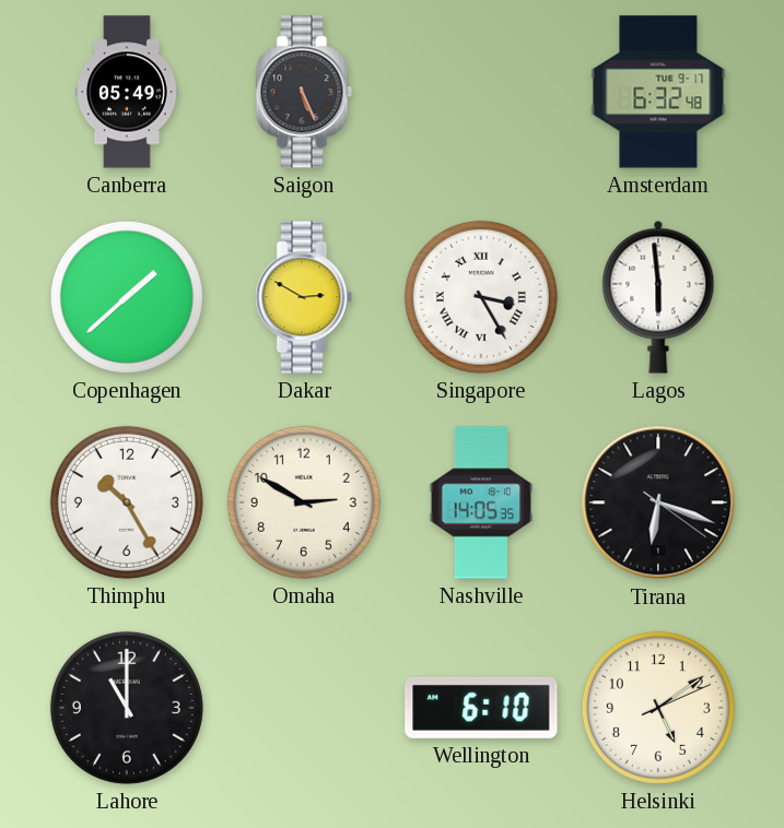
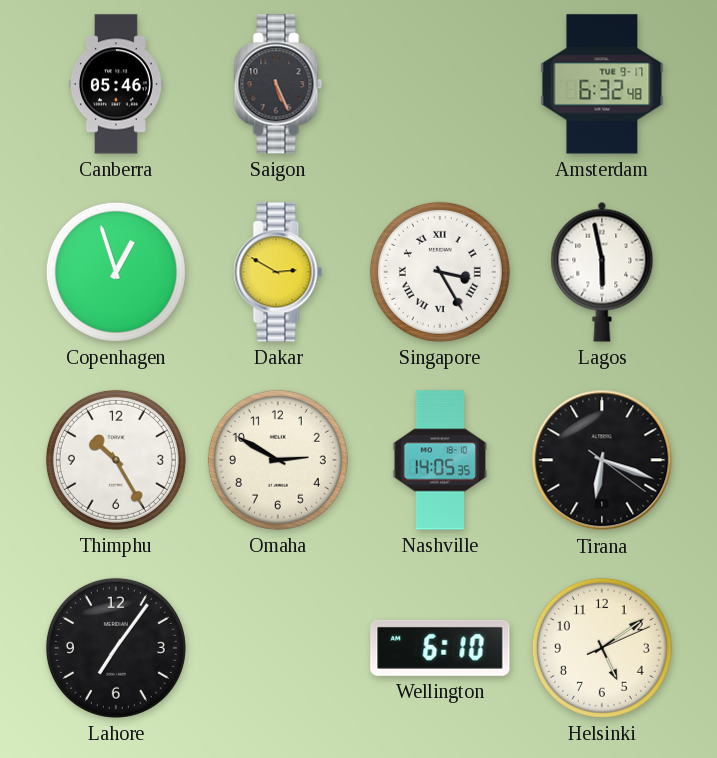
Canberra: 05:49 -> 05:46
Copenhagen: 1:38 -> 12:57
Lagos: 5:59 -> 5:58
Lahore: 11:00 -> 7:06
